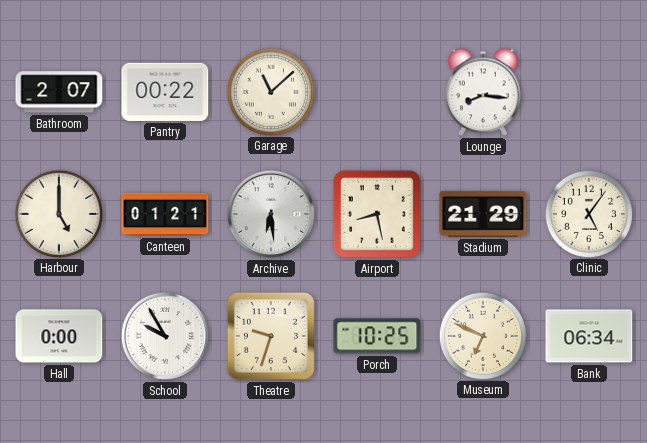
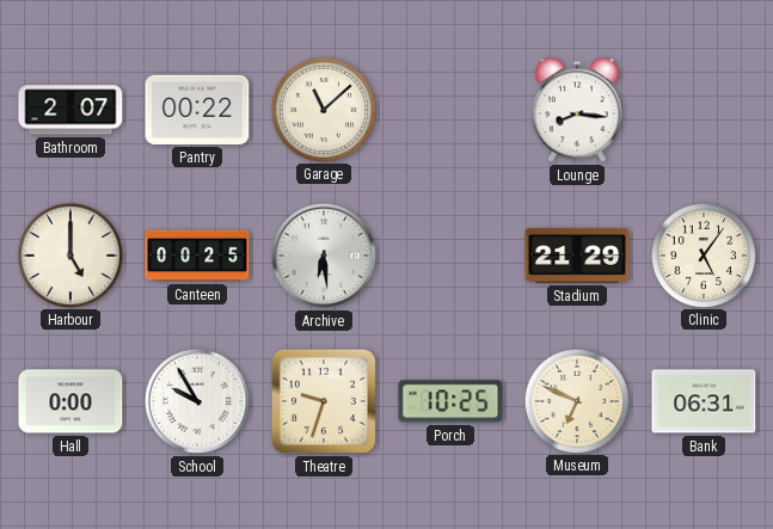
Canteen: 01:21 -> 00:25
Airport: 8:28 -> none
Bank: 06:34 -> 06:31
